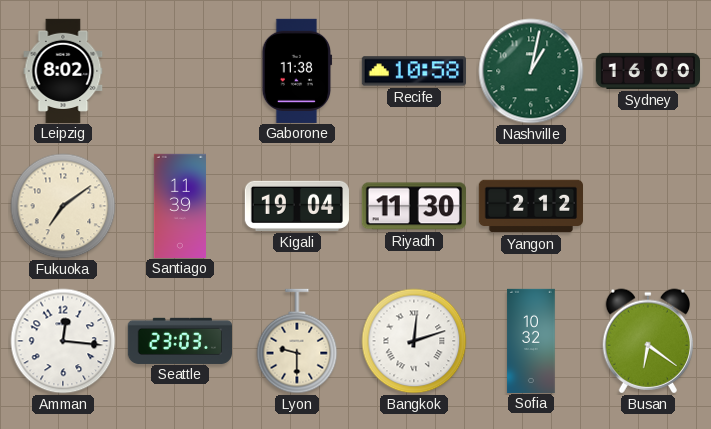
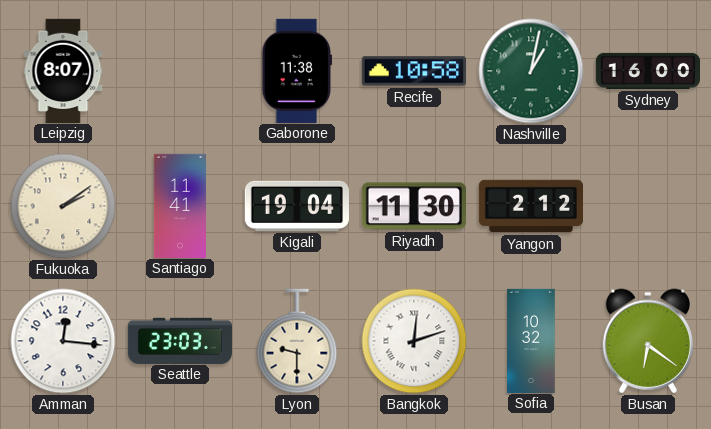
Leipzig: 8:02 -> 8:07
Fukuoka: 7:09 -> 2:09
Santiago: 11:39 -> 11:41
